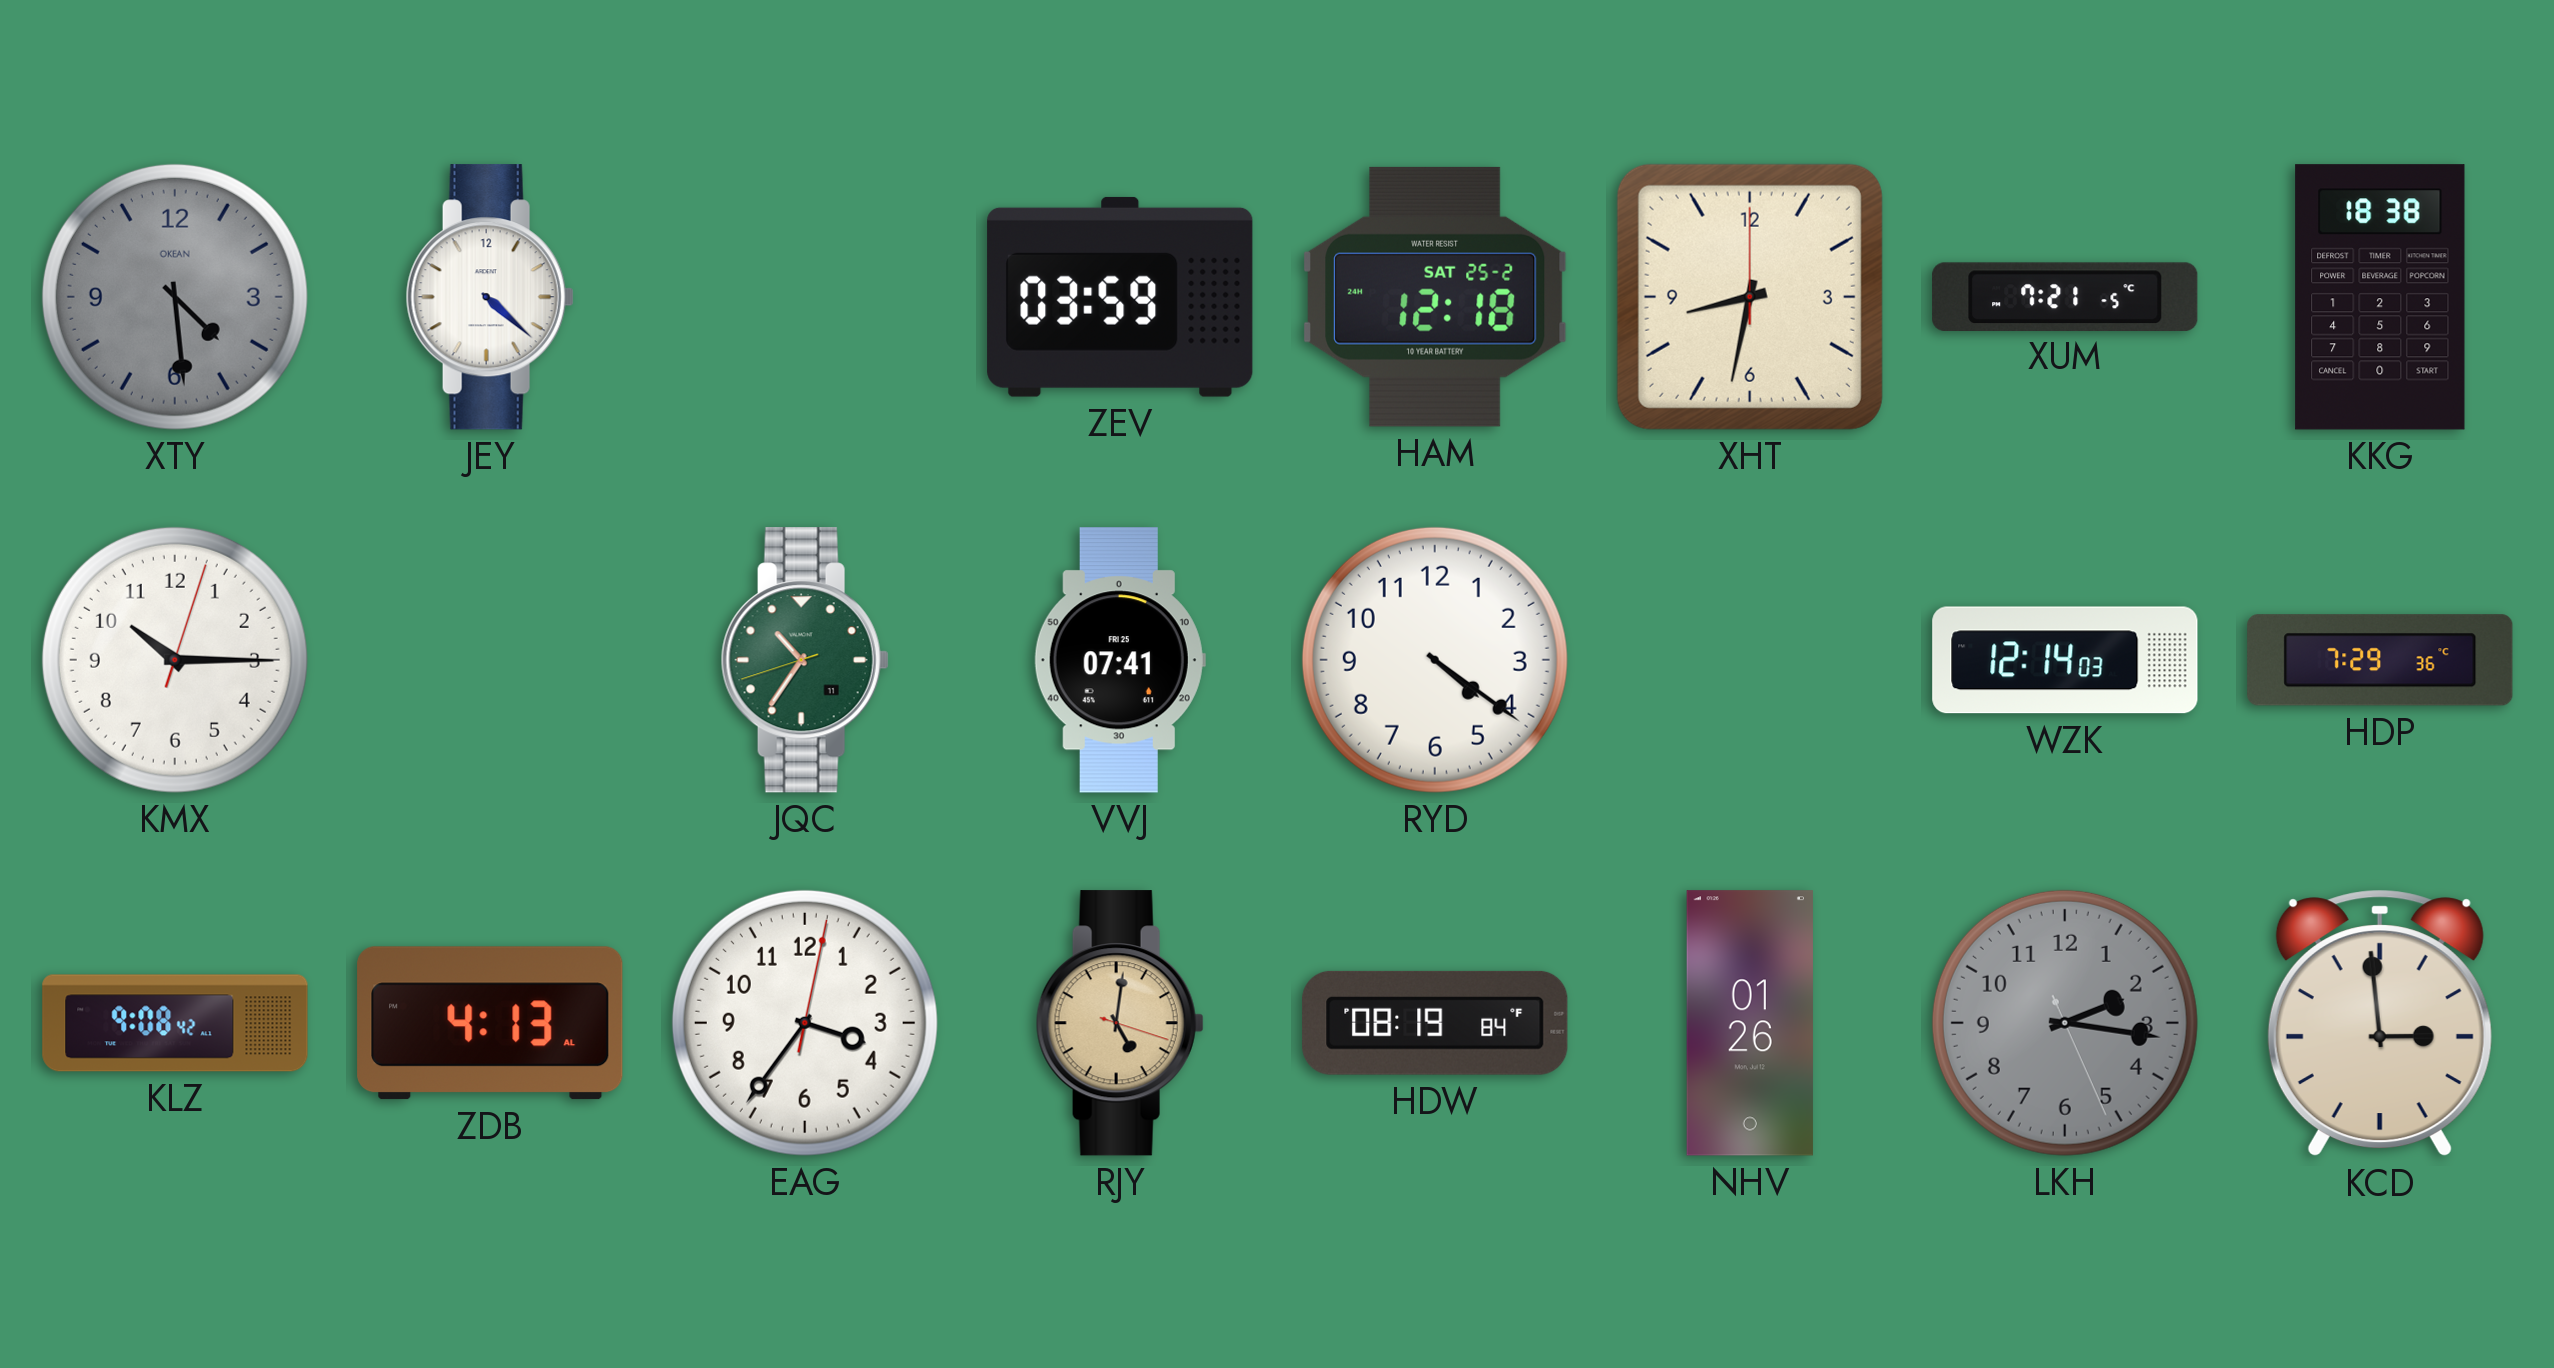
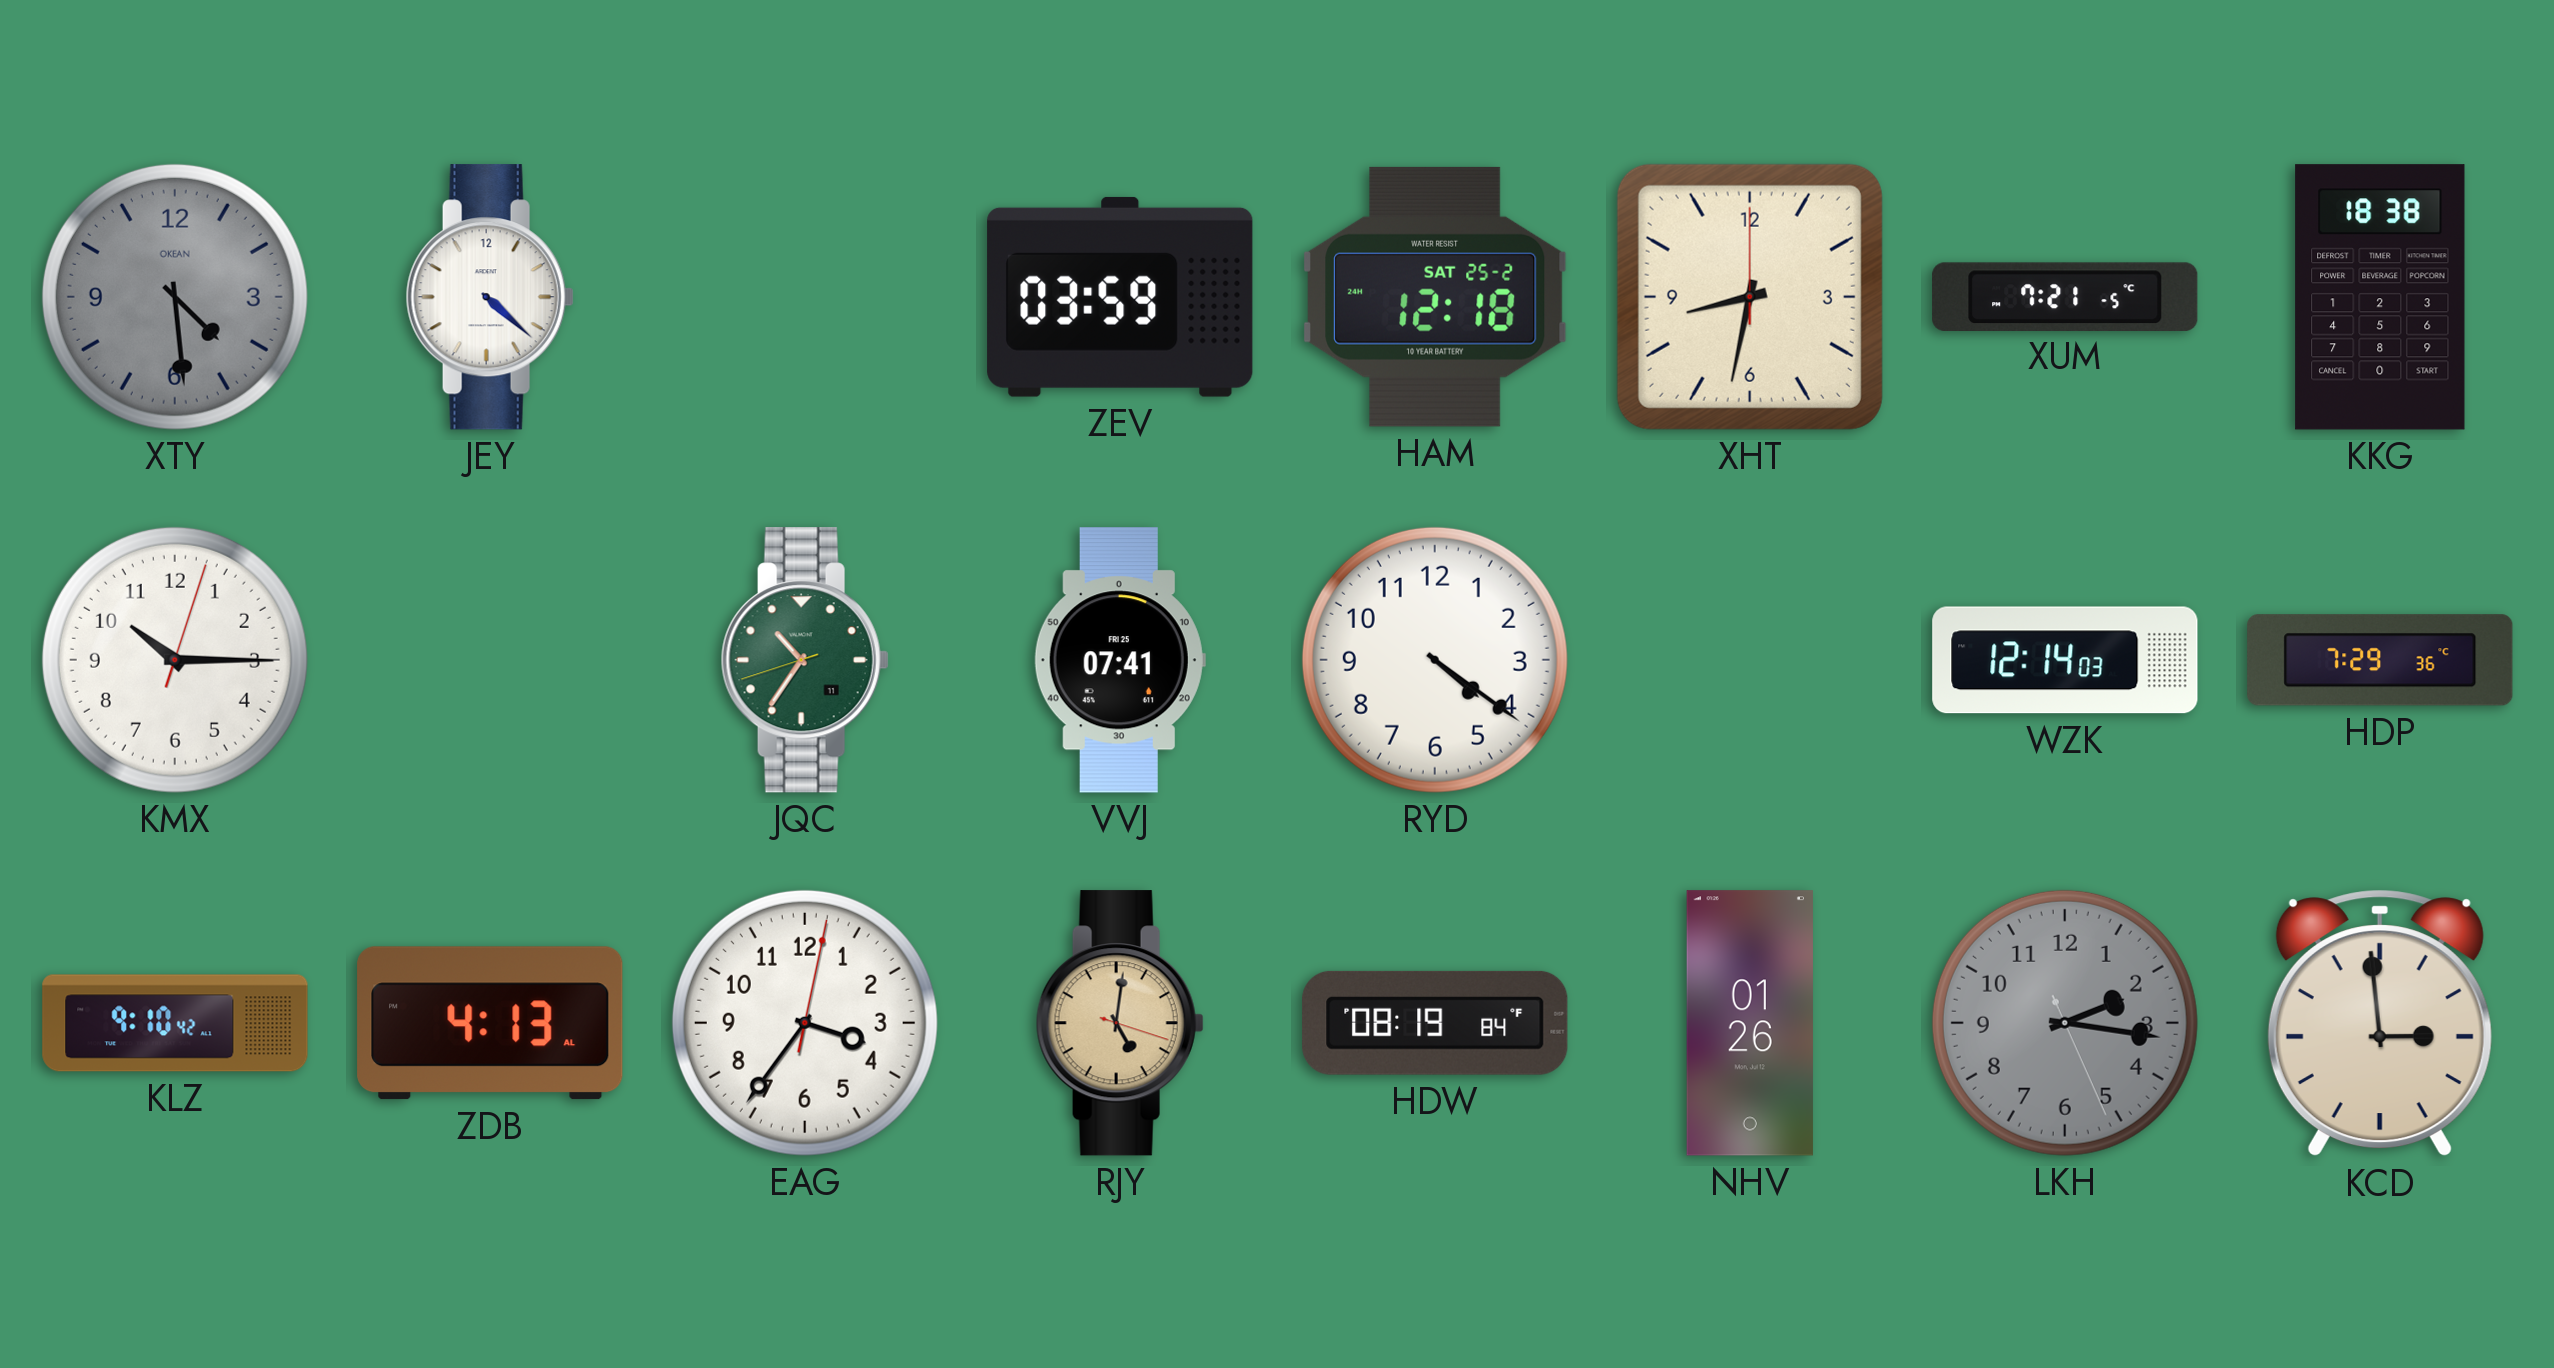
KLZ: 9:08 -> 9:10
